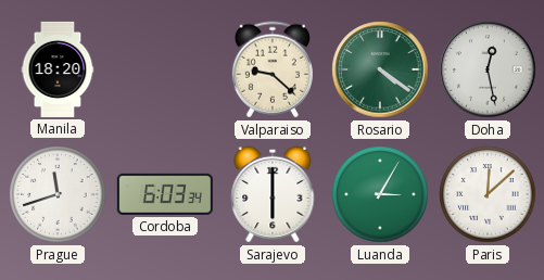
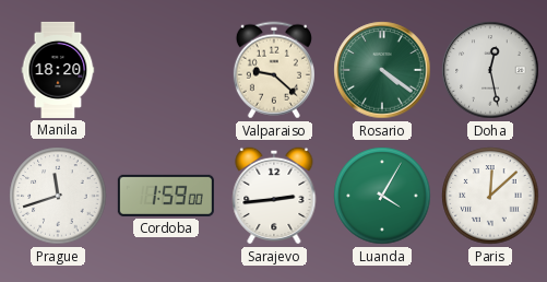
Cordoba: 6:03 -> 1:59
Sarajevo: 6:00 -> 2:44
Luanda: 3:05 -> 4:05
